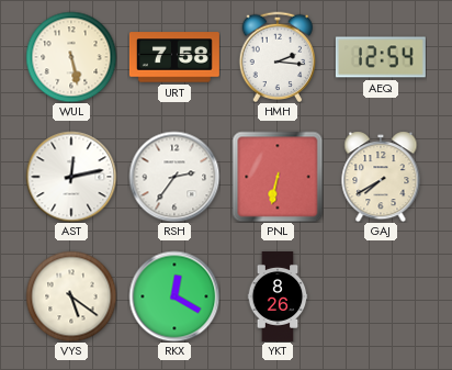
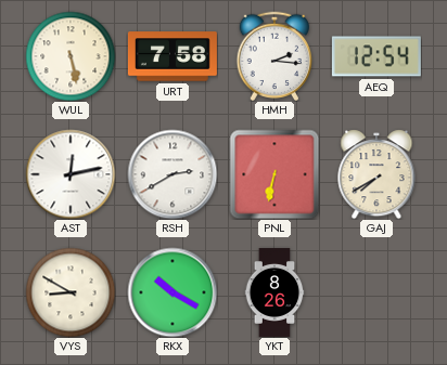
RSH: 2:36 -> 2:40
VYS: 5:21 -> 8:50
RKX: 12:20 -> 10:20
